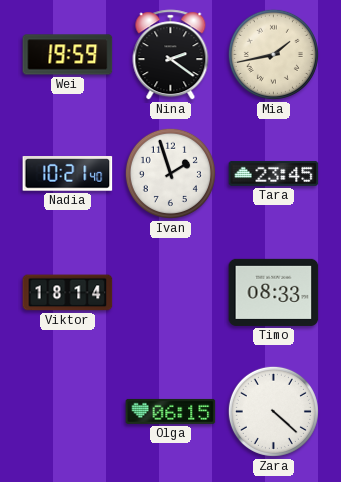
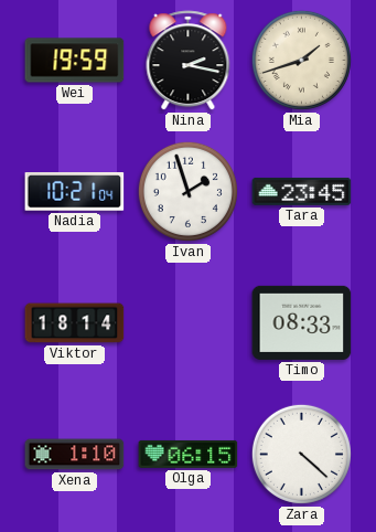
Nina: 2:21 -> 2:17
Mia: 1:43 -> 1:42
Nadia: 10:21:40 -> 10:21:04
Xena: none -> 1:10
